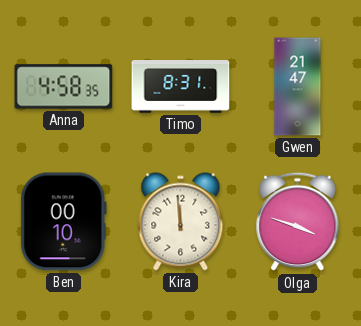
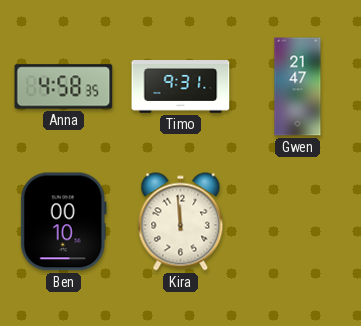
Timo: 8:31 -> 9:31
Olga: 3:48 -> none
